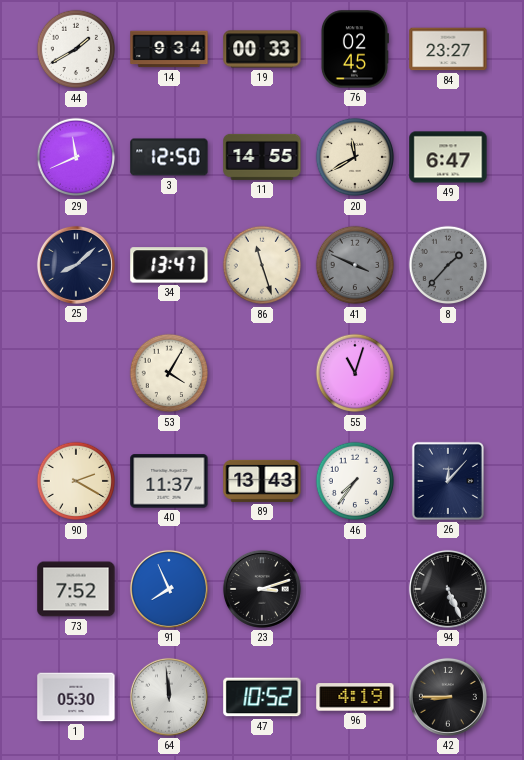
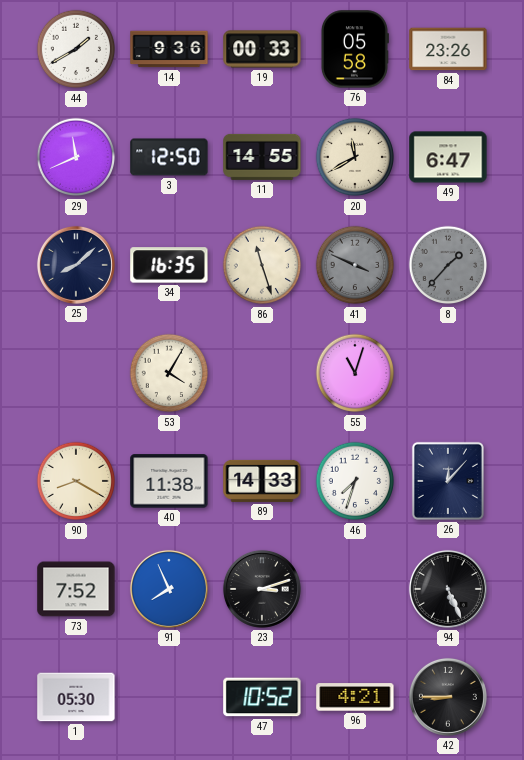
14: 9:34 -> 9:36
76: 02:45 -> 05:58
84: 23:27 -> 23:26
34: 13:47 -> 16:35
90: 2:20 -> 8:20
40: 11:37 -> 11:38
89: 13:43 -> 14:33
46: 7:36 -> 7:33
64: 11:59 -> none
96: 4:19 -> 4:21
